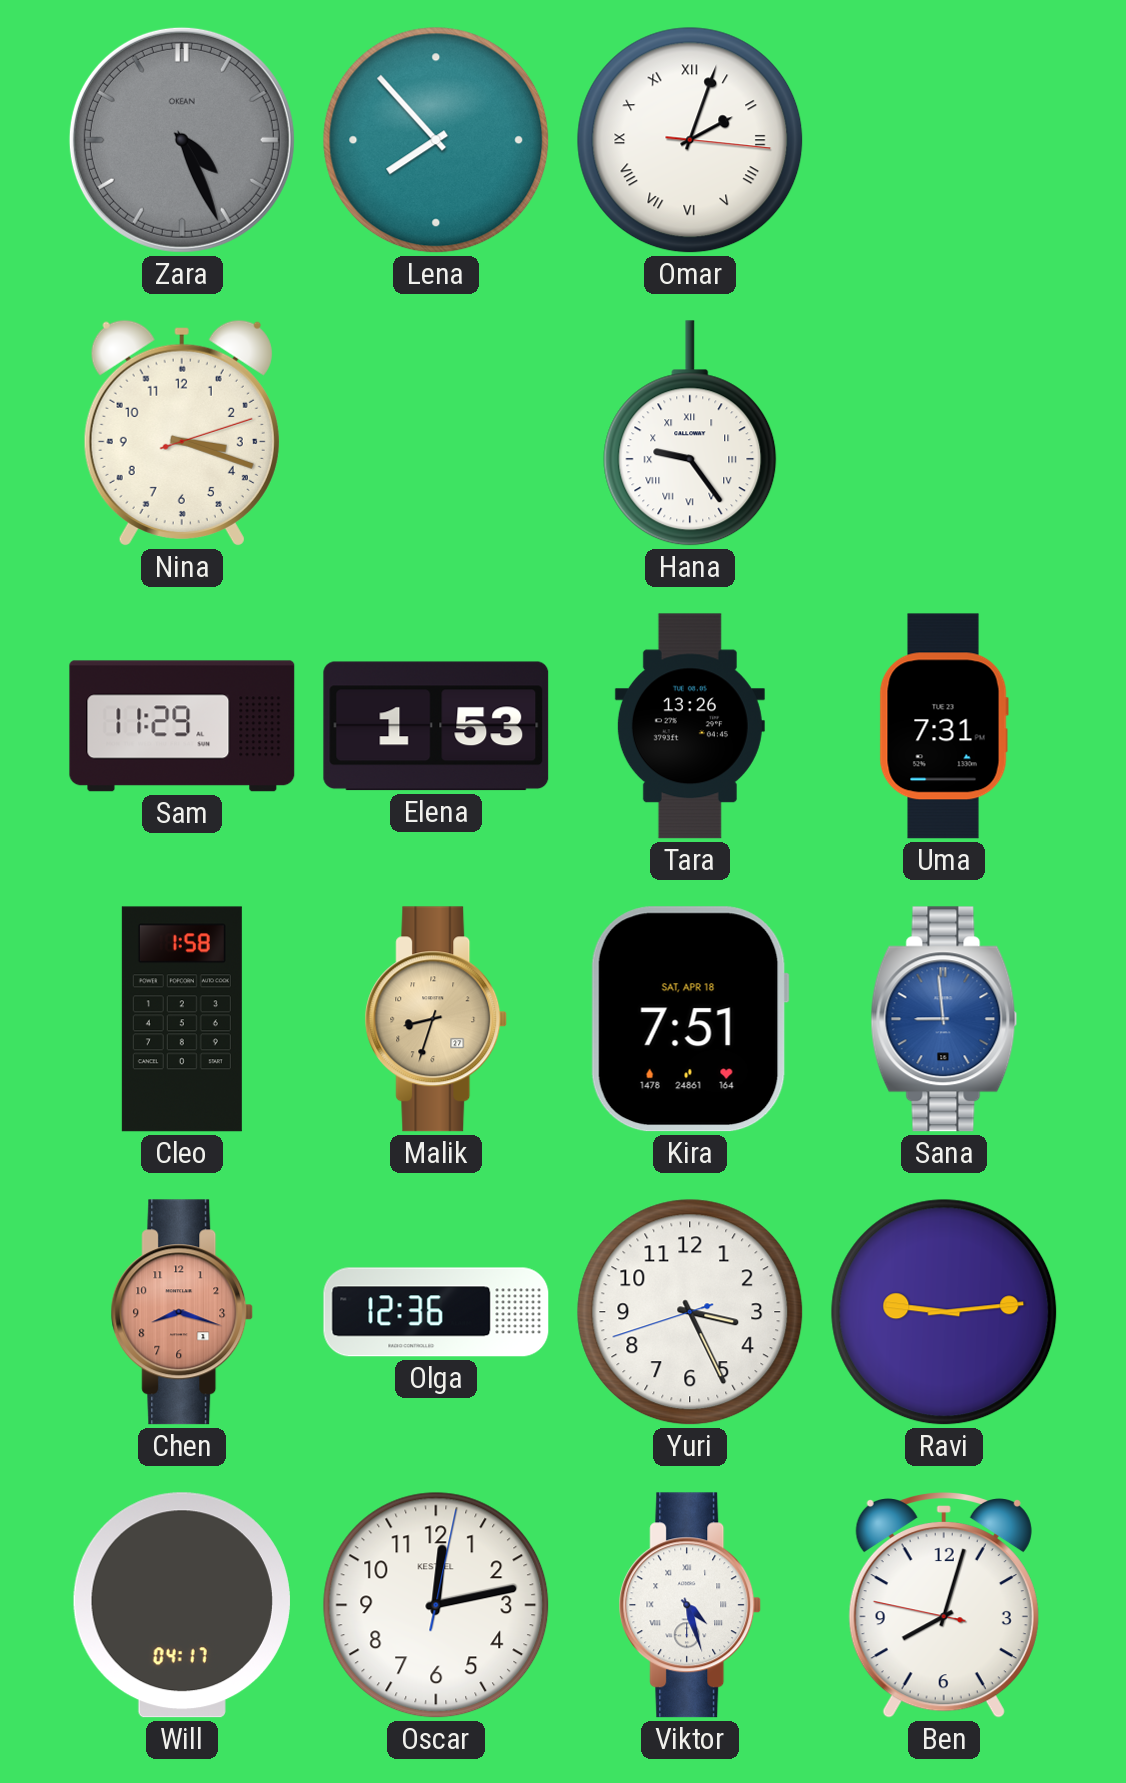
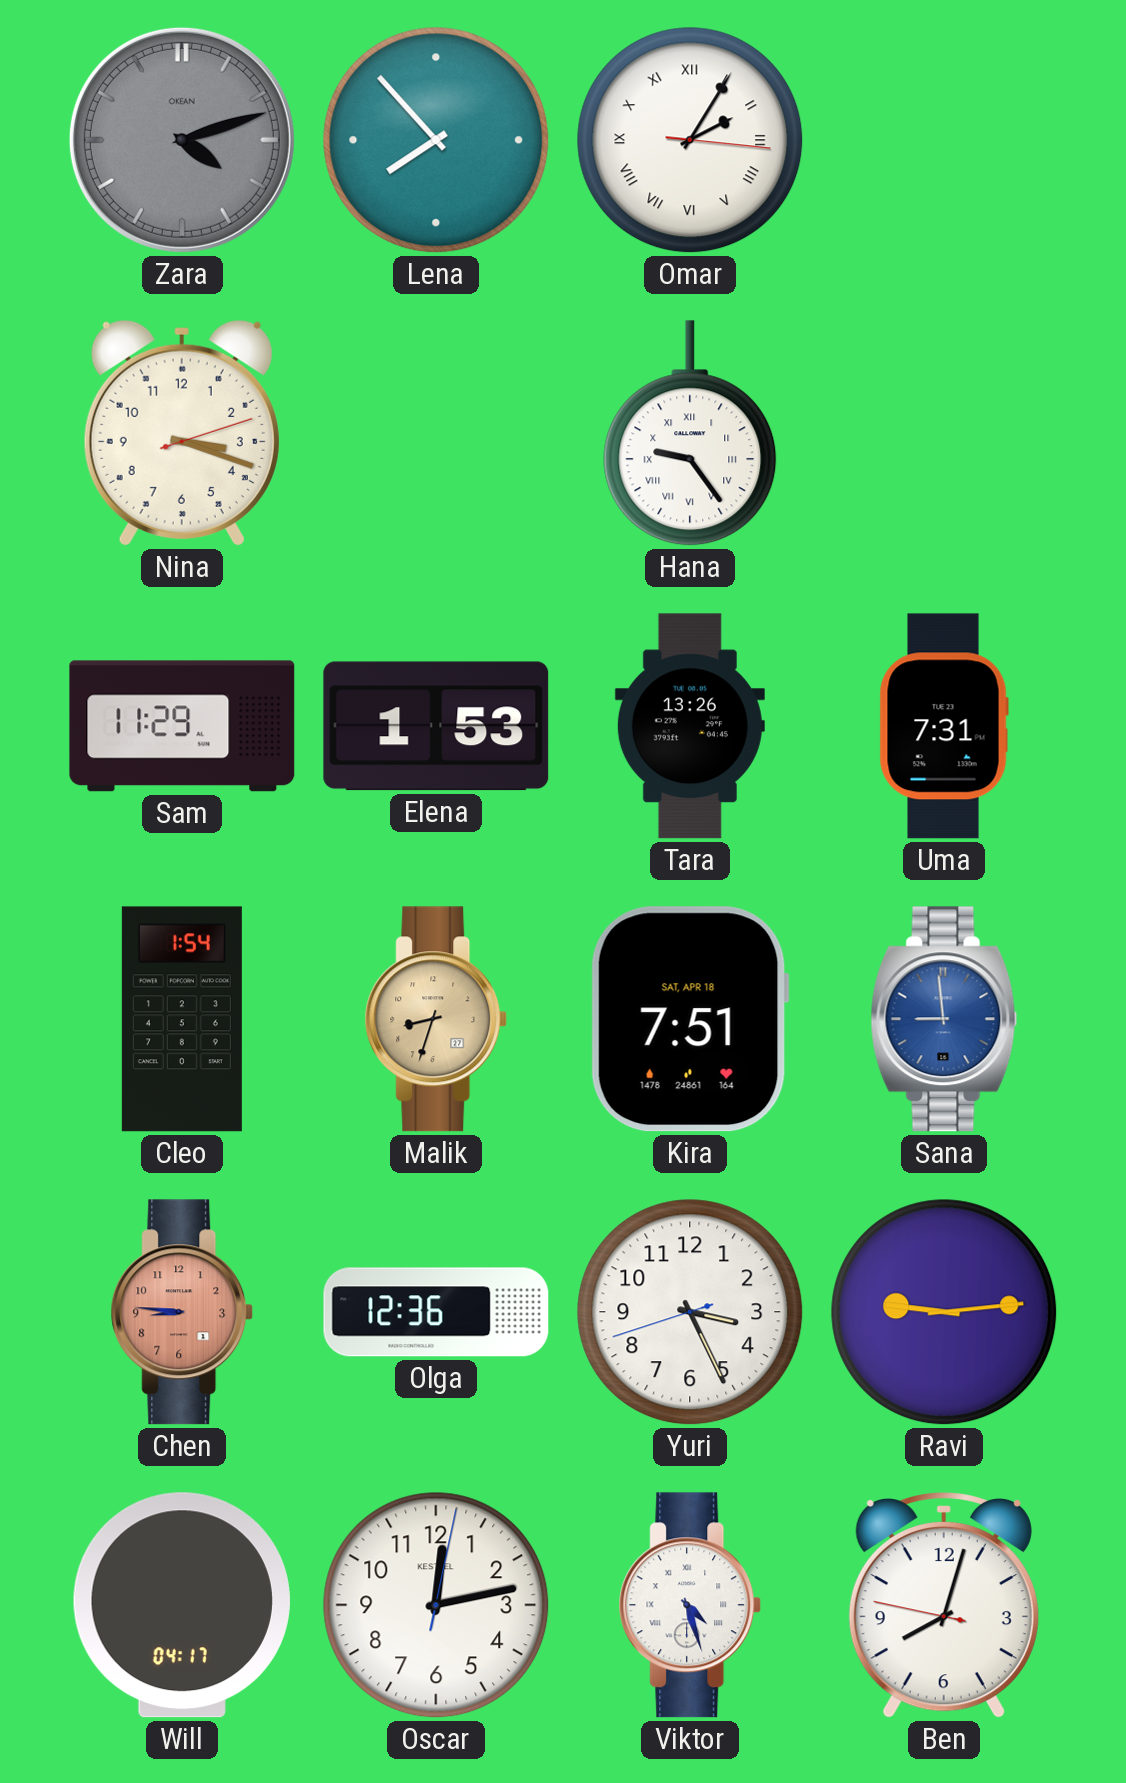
Zara: 4:26 -> 4:12
Omar: 2:03 -> 2:05
Cleo: 1:58 -> 1:54
Chen: 8:18 -> 8:46
